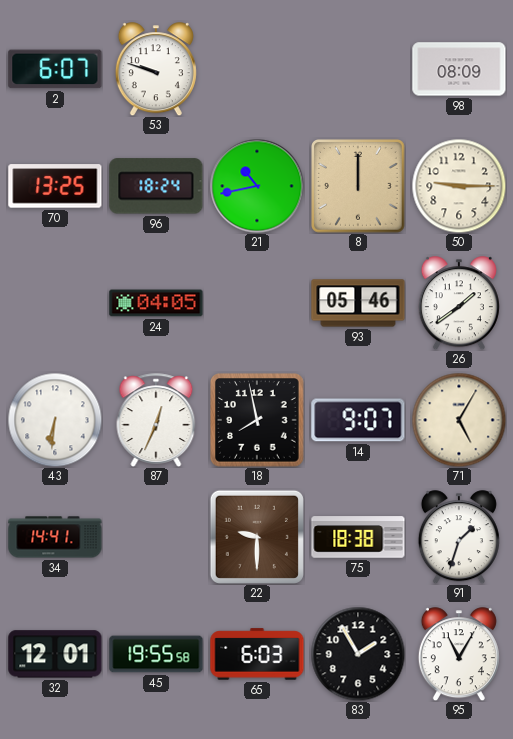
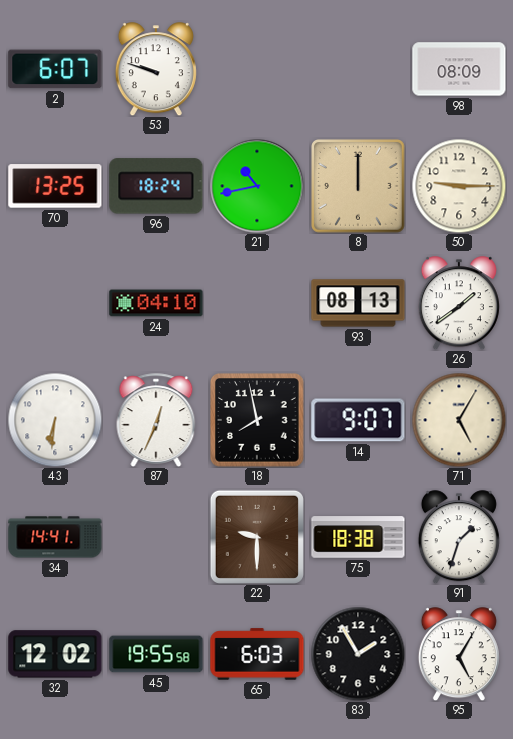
24: 04:05 -> 04:10
93: 05:46 -> 08:13
32: 12:01 -> 12:02
95: 11:05 -> 5:05
